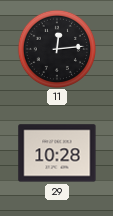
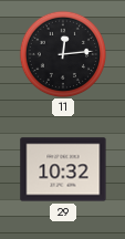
29: 10:28 -> 10:32
